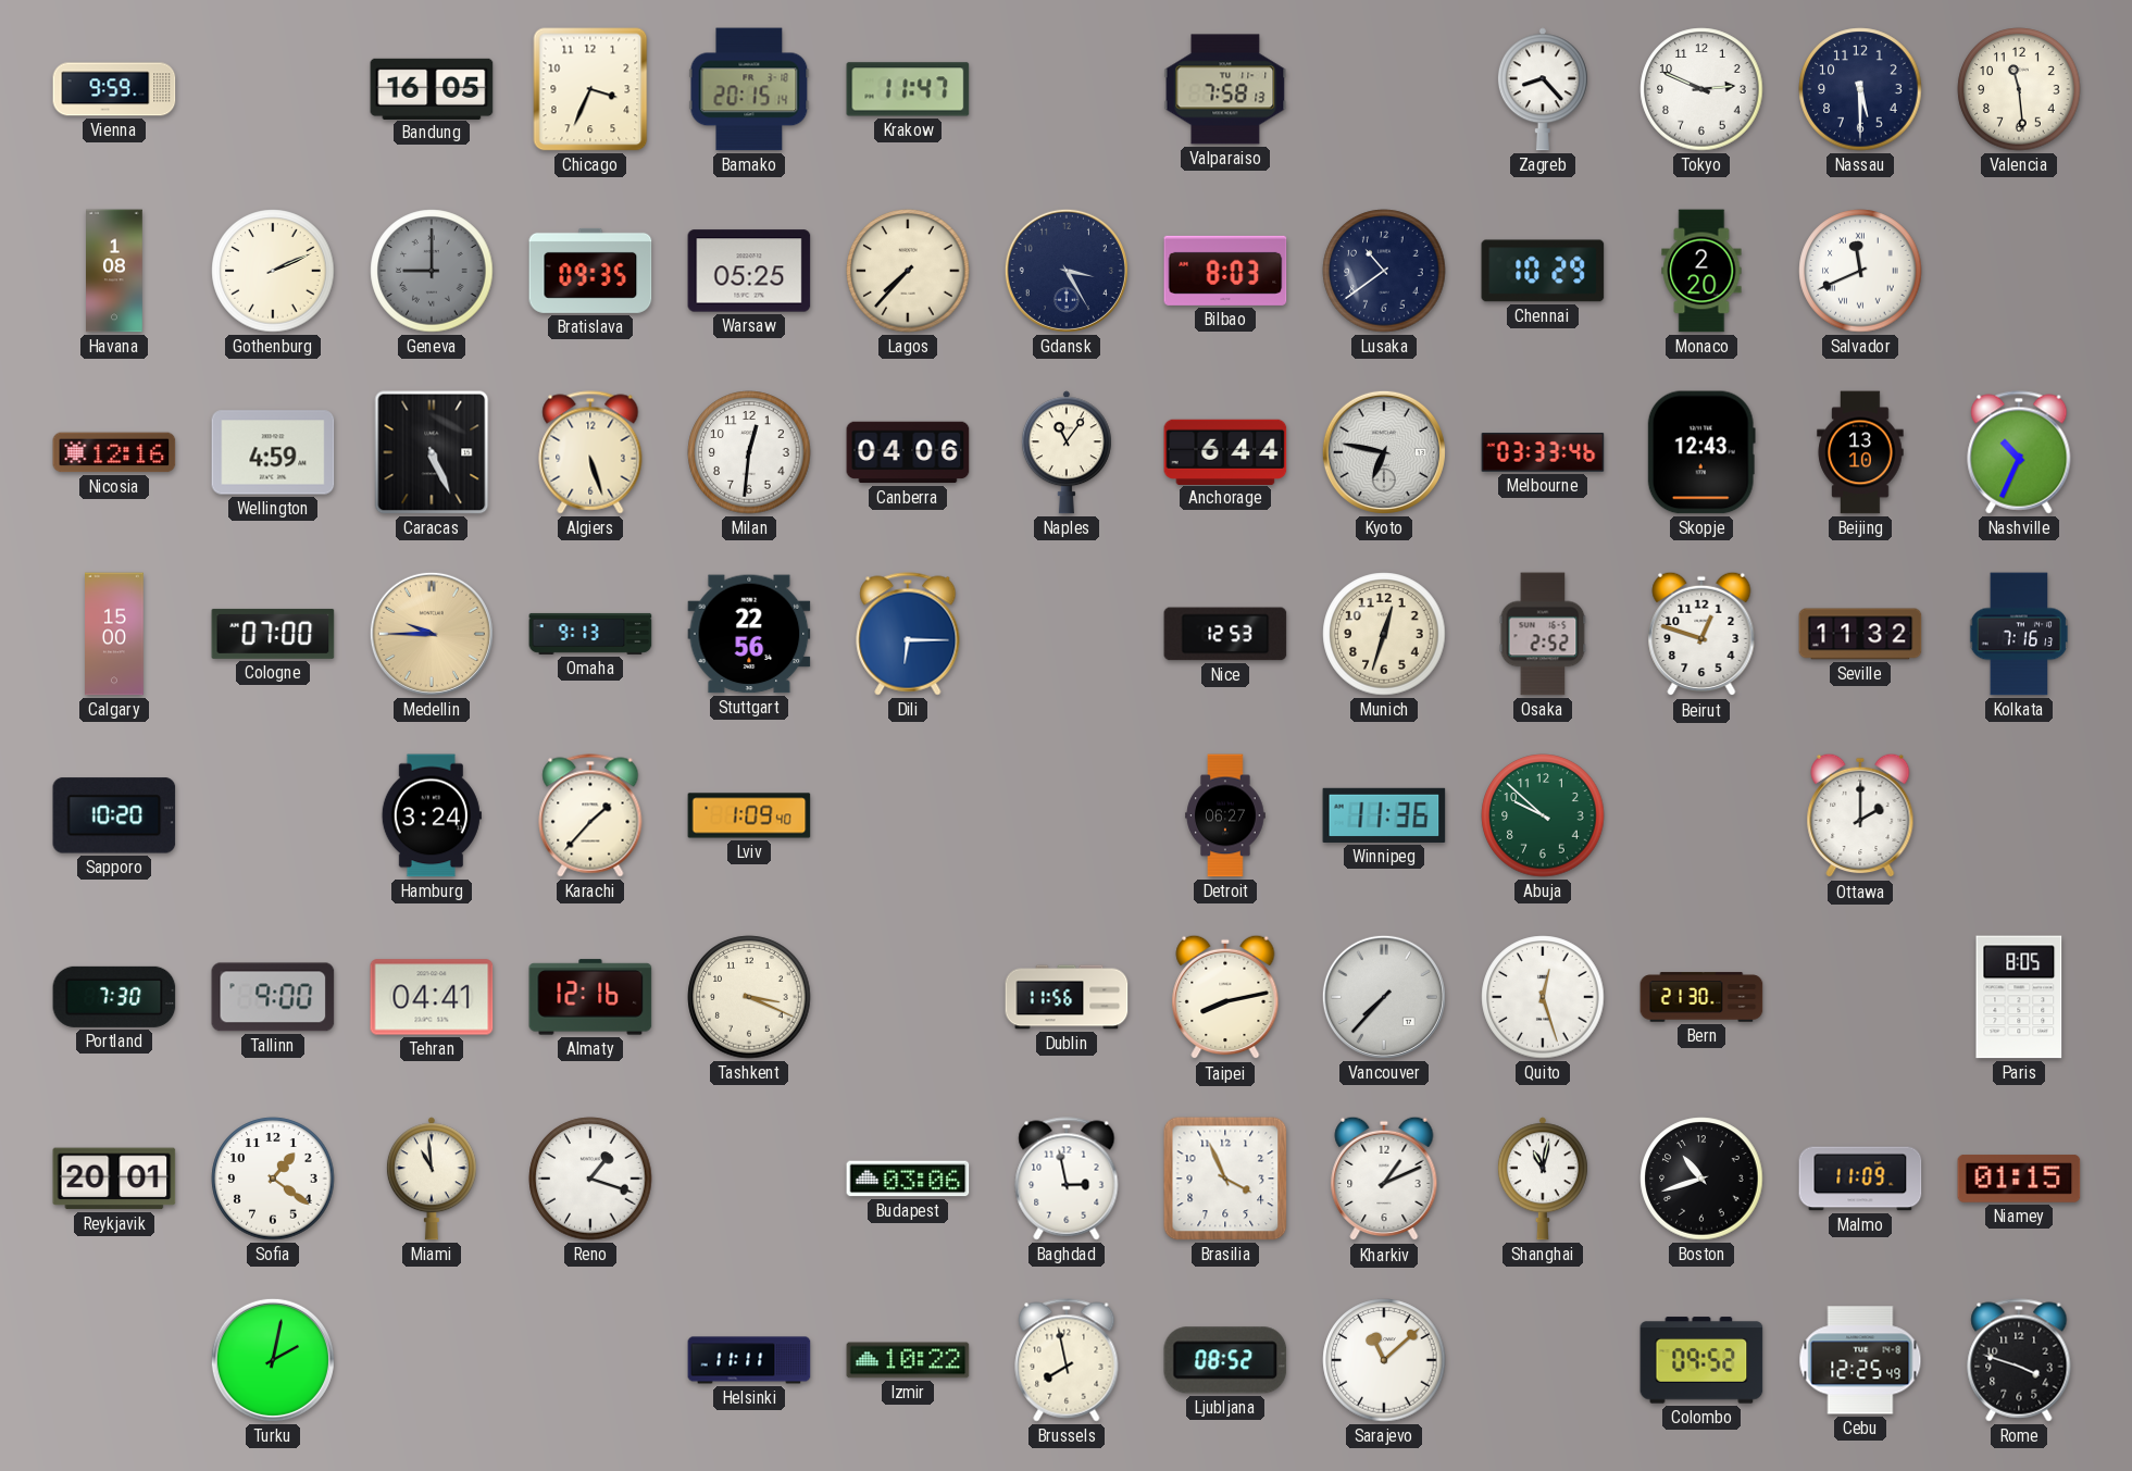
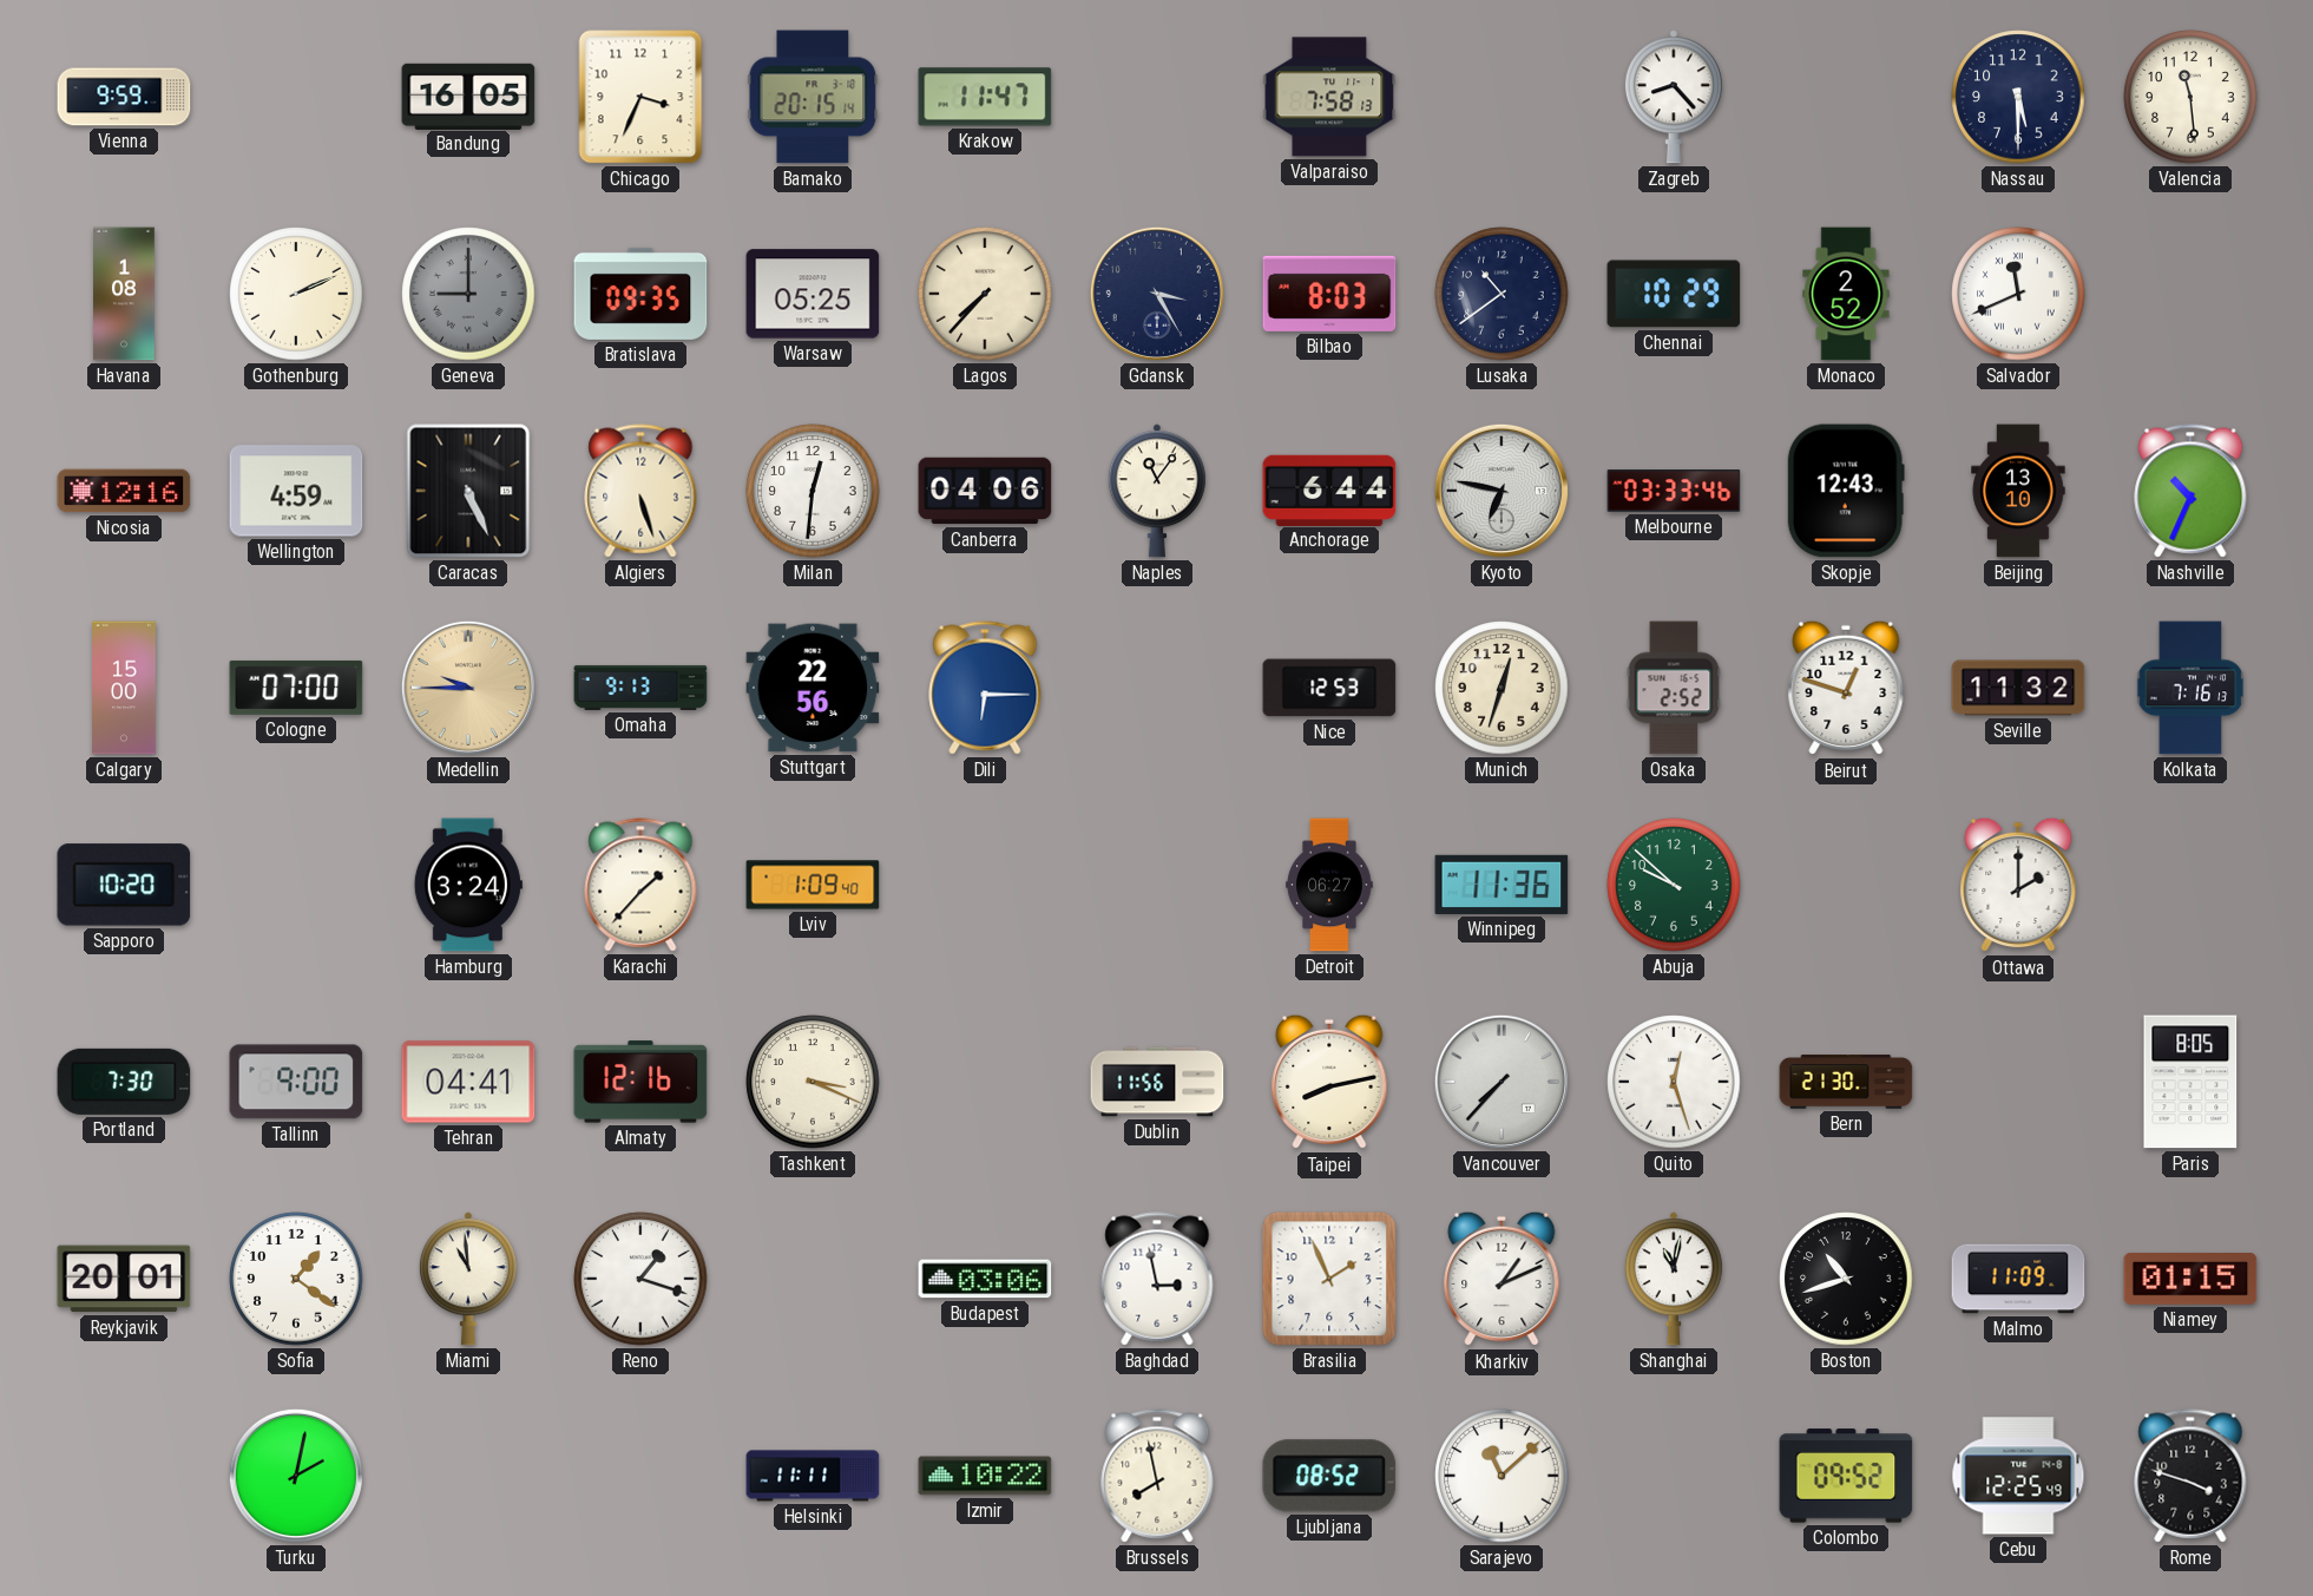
Tokyo: 2:49 -> none
Monaco: 2:20 -> 2:52
Brasilia: 3:56 -> 1:56
